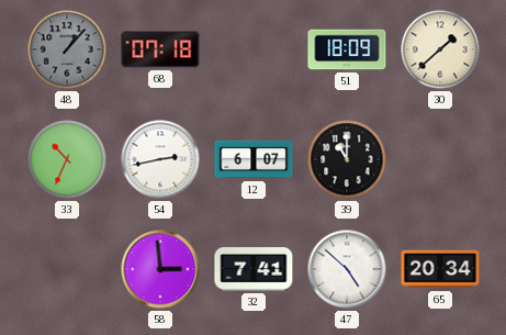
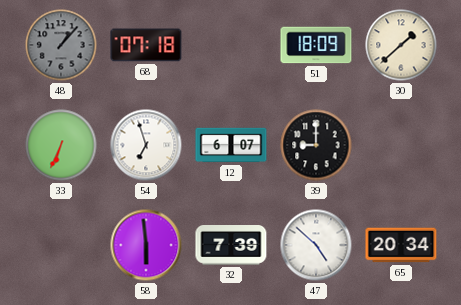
33: 10:34 -> 6:34
54: 2:43 -> 6:57
39: 11:00 -> 9:00
58: 2:59 -> 5:59
32: 7:41 -> 7:39
